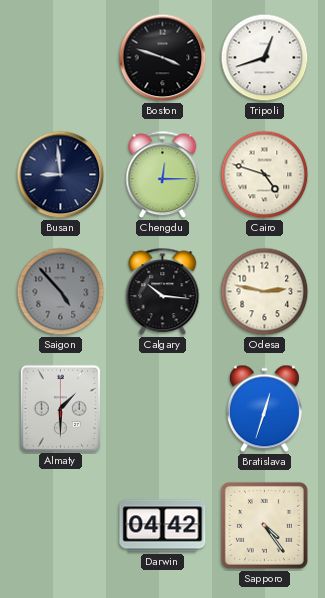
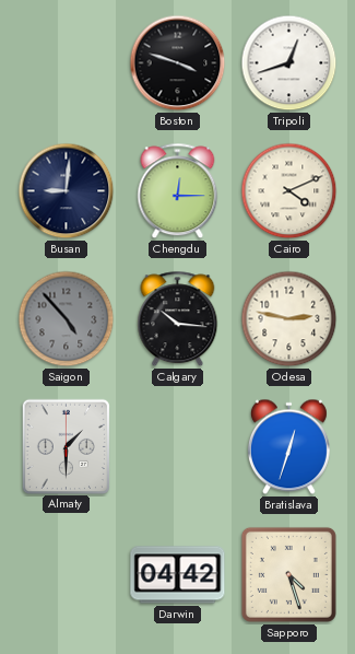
Busan: 8:59 -> 9:01
Cairo: 4:48 -> 4:11
Sapporo: 4:24 -> 4:27
